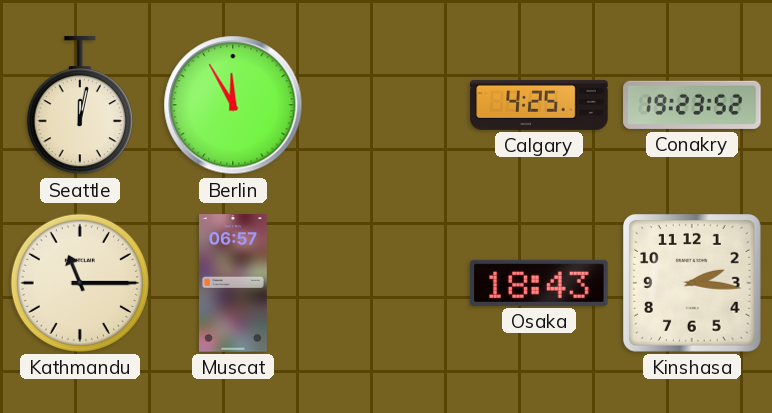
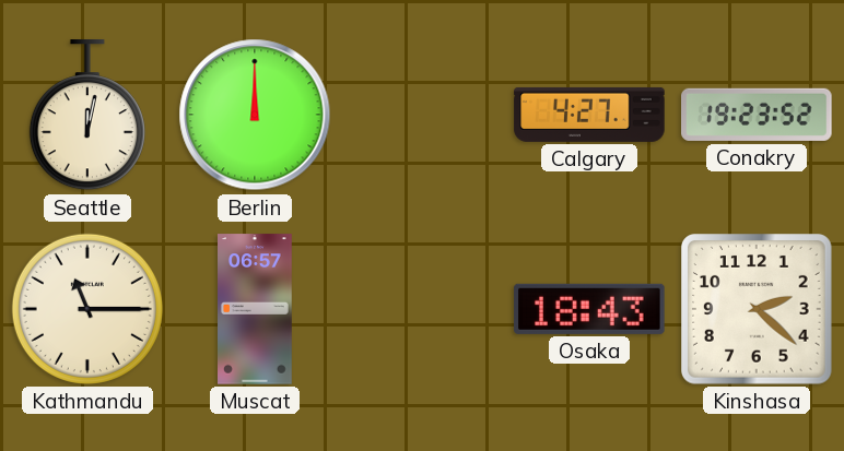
Berlin: 11:55 -> 12:00
Calgary: 4:25 -> 4:27
Kinshasa: 2:16 -> 2:22
